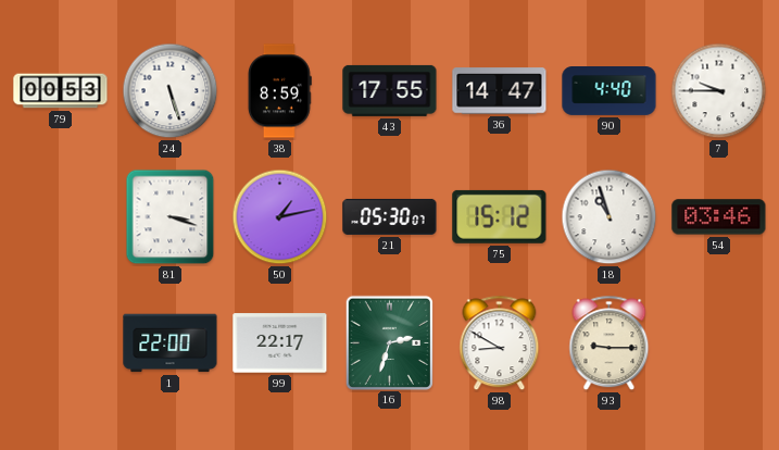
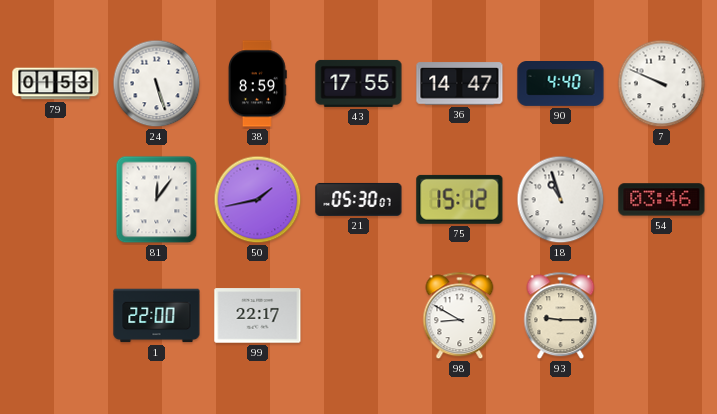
79: 00:53 -> 01:53
7: 9:45 -> 9:49
81: 3:18 -> 12:06
50: 1:13 -> 1:43
16: 2:33 -> none
